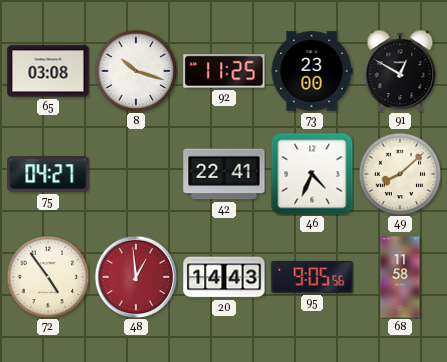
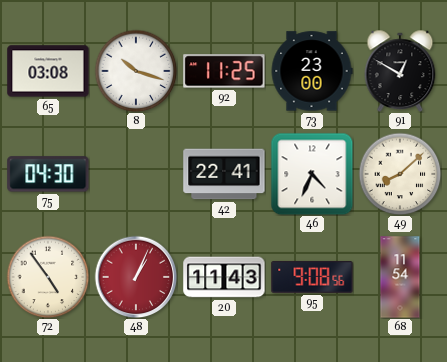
75: 04:27 -> 04:30
48: 12:59 -> 1:04
20: 14:43 -> 11:43
95: 9:05 -> 9:08
68: 11:58 -> 11:54
